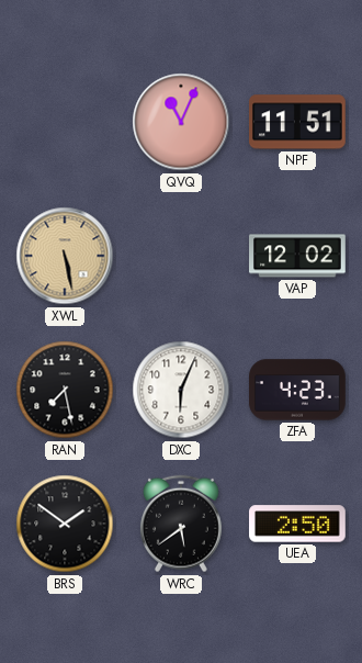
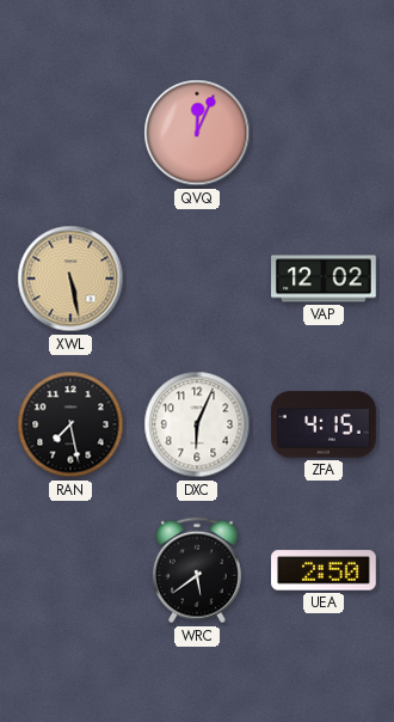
QVQ: 11:04 -> 12:04
NPF: 11:51 -> none
ZFA: 4:23 -> 4:15
BRS: 1:51 -> none
